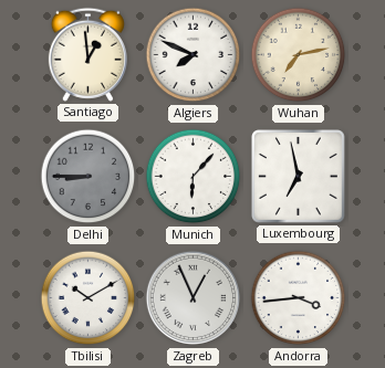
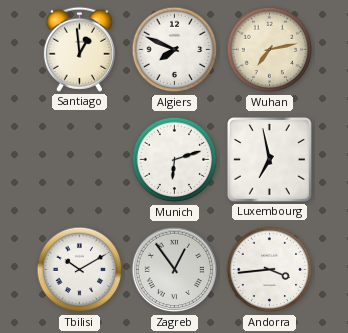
Delhi: 8:45 -> none
Munich: 6:07 -> 6:12
Zagreb: 12:56 -> 12:54
